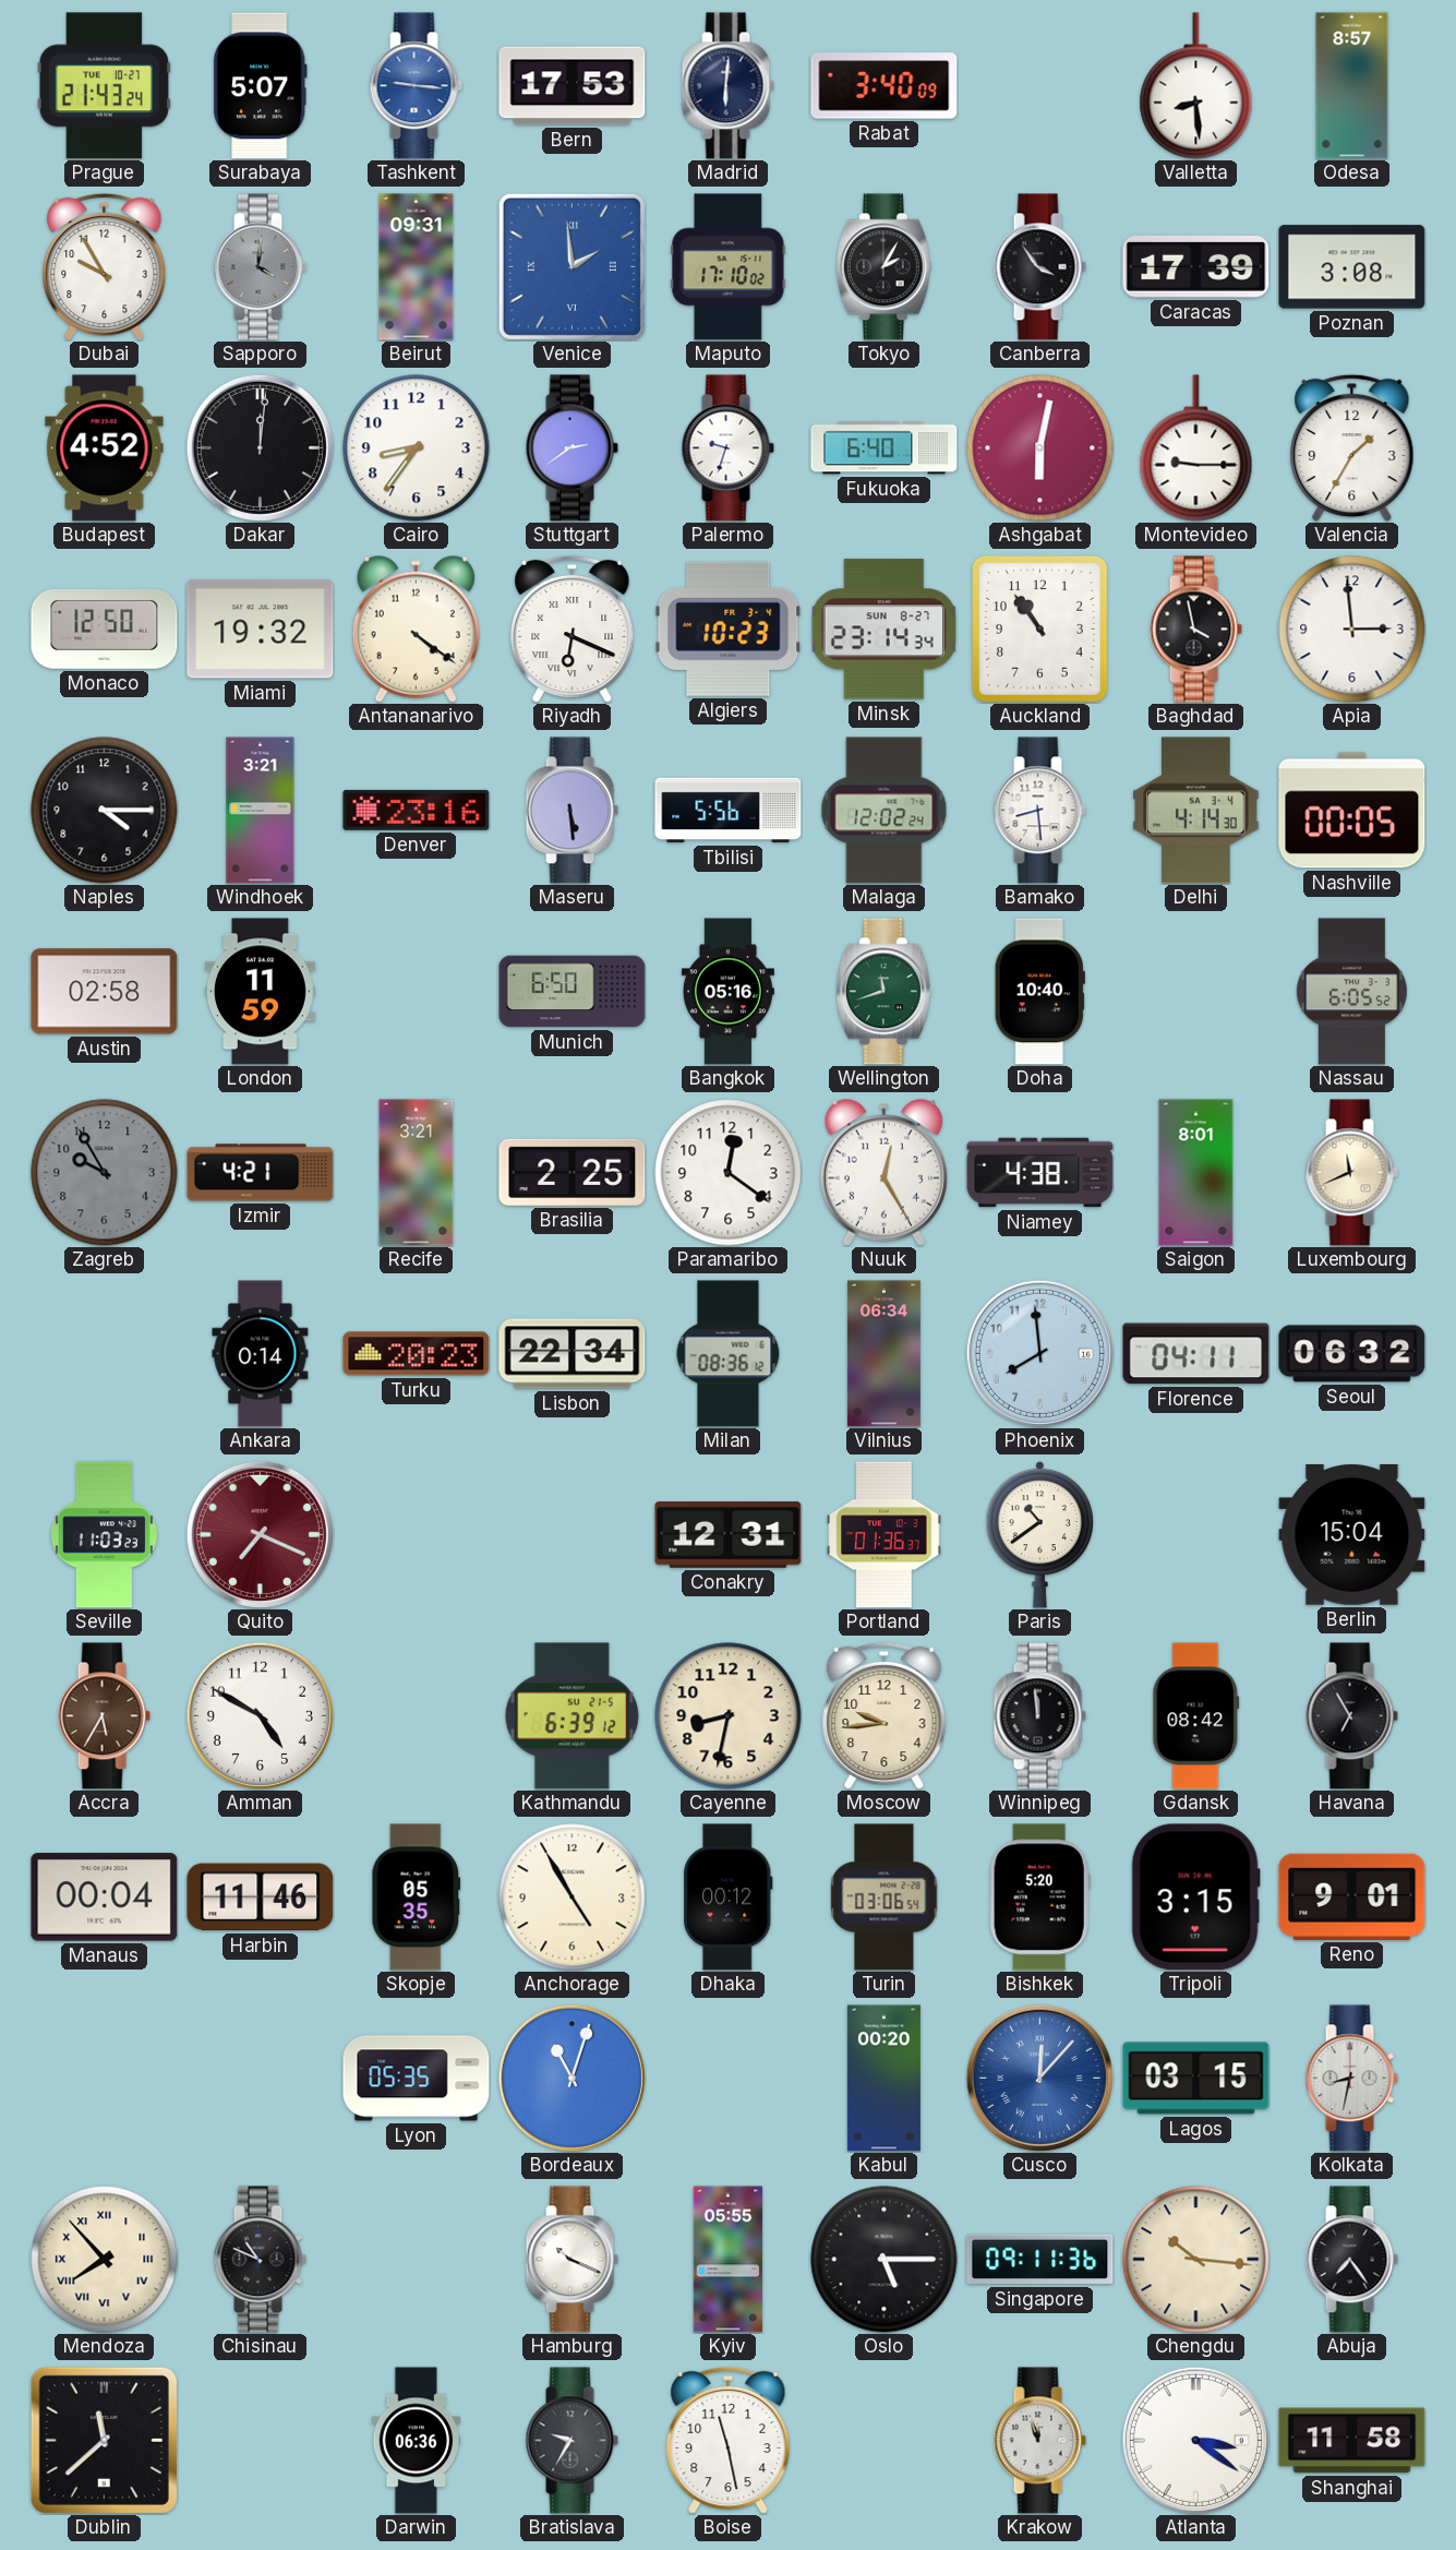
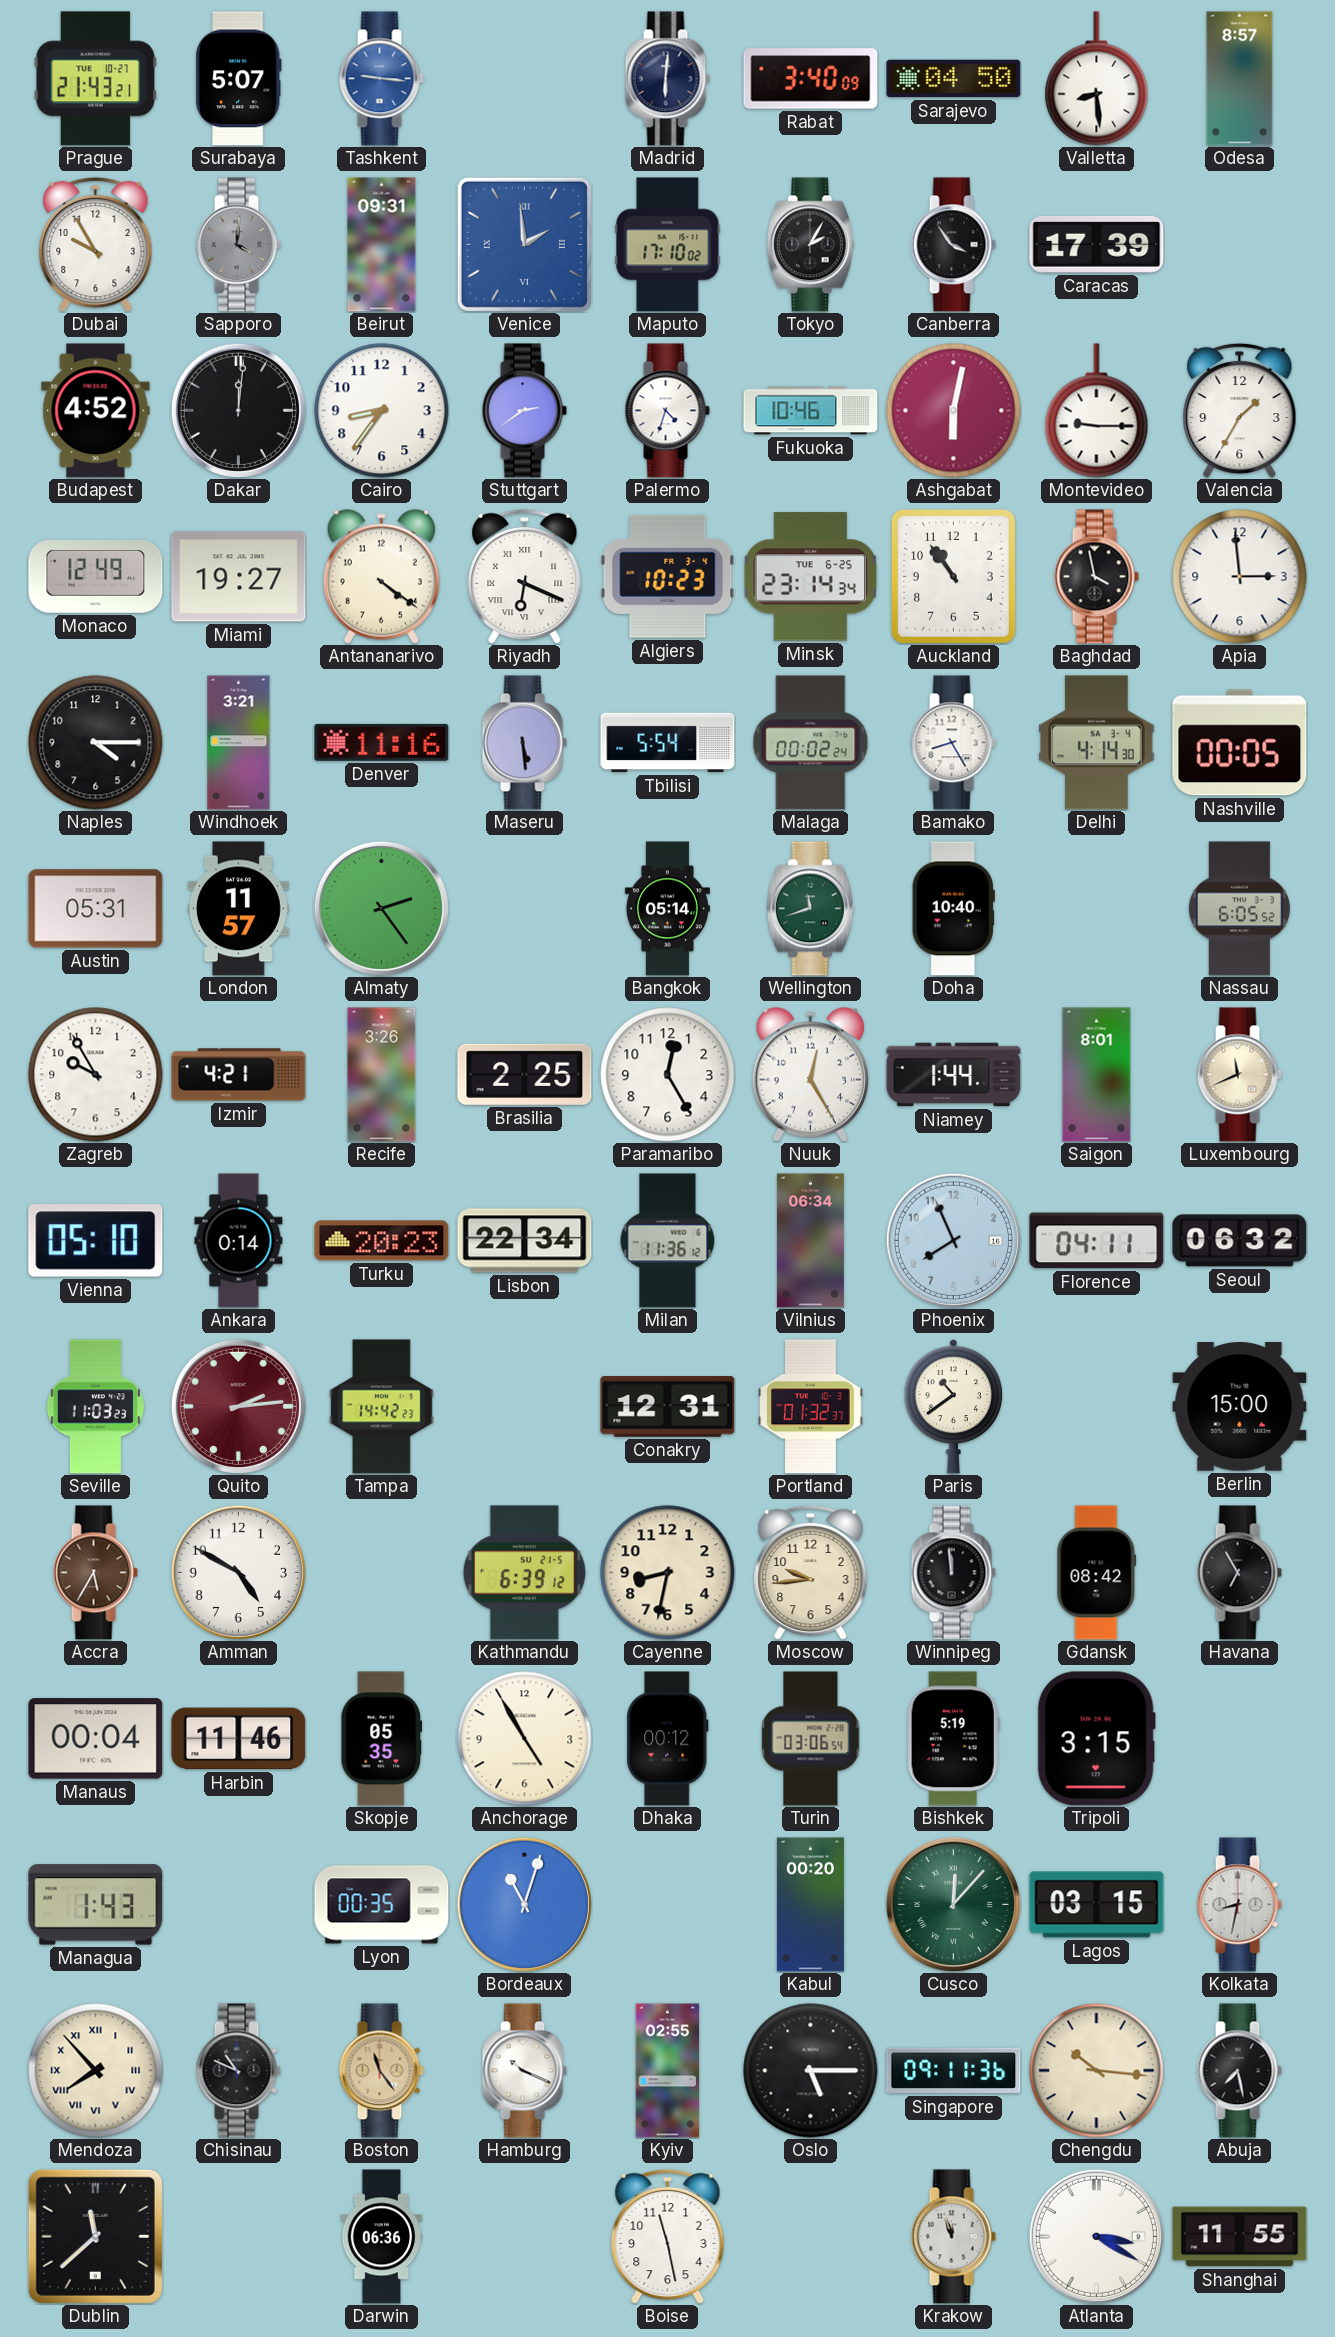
Prague: 21:43:24 -> 21:43:21
Bern: 17:53 -> none
Sarajevo: none -> 04:50
Poznan: 3:08 -> none
Palermo: 9:33 -> 4:33
Fukuoka: 6:40 -> 10:46
Monaco: 12:50 -> 12:49
Miami: 19:32 -> 19:27
Minsk date: SUN 8-27 -> TUE 6-25
Denver: 23:16 -> 11:16
Tbilisi: 5:56 -> 5:54
Malaga: 12:02 -> 00:02
Bamako: 8:29 -> 8:25
Austin: 02:58 -> 05:31
London: 11:59 -> 11:57
Almaty: none -> 2:24
Munich: 6:50 -> none
Bangkok: 05:16 -> 05:14
Zagreb dial: grey -> white
Recife: 3:21 -> 3:26
Paramaribo: 12:21 -> 12:25
Niamey: 4:38 -> 1:44
Vienna: none -> 05:10
Milan: 08:36 -> 11:36
Phoenix: 7:59 -> 7:56
Quito: 7:19 -> 2:14
Tampa: none -> 14:42
Portland: 01:36 -> 01:32
Berlin: 15:04 -> 15:00
Bishkek: 5:20 -> 5:19
Reno: 9:01 -> none
Managua: none -> 1:43
Lyon: 05:35 -> 00:35
Cusco dial: blue -> green
Boston: none -> 11:24
Kyiv: 05:55 -> 02:55
Abuja: 7:24 -> 7:28
Bratislava: 9:35 -> none
Atlanta: 3:21 -> 3:20
Shanghai: 11:58 -> 11:55
